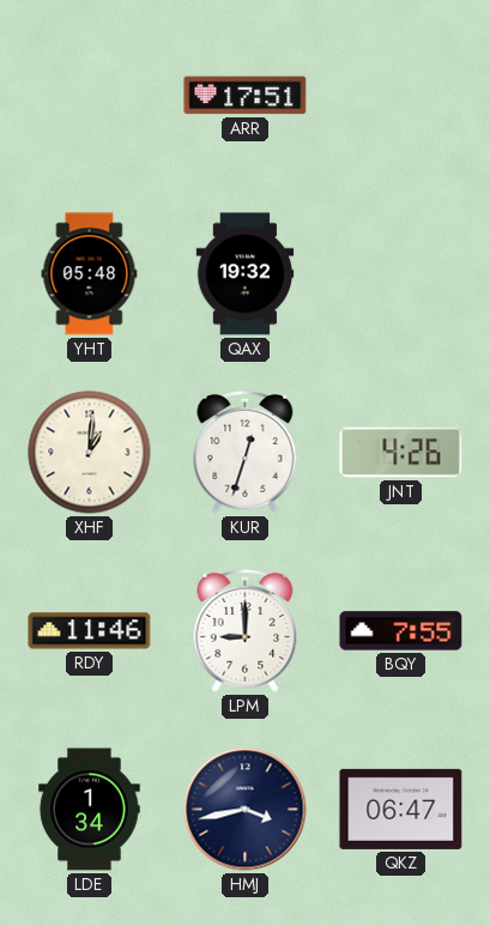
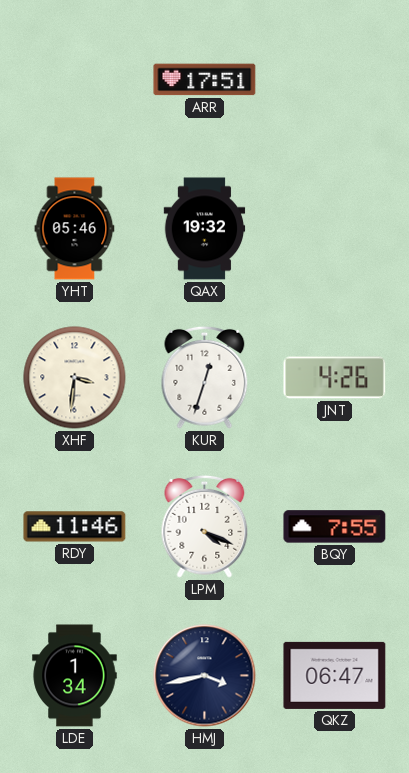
YHT: 05:48 -> 05:46
XHF: 1:01 -> 3:31
LPM: 9:00 -> 4:19
